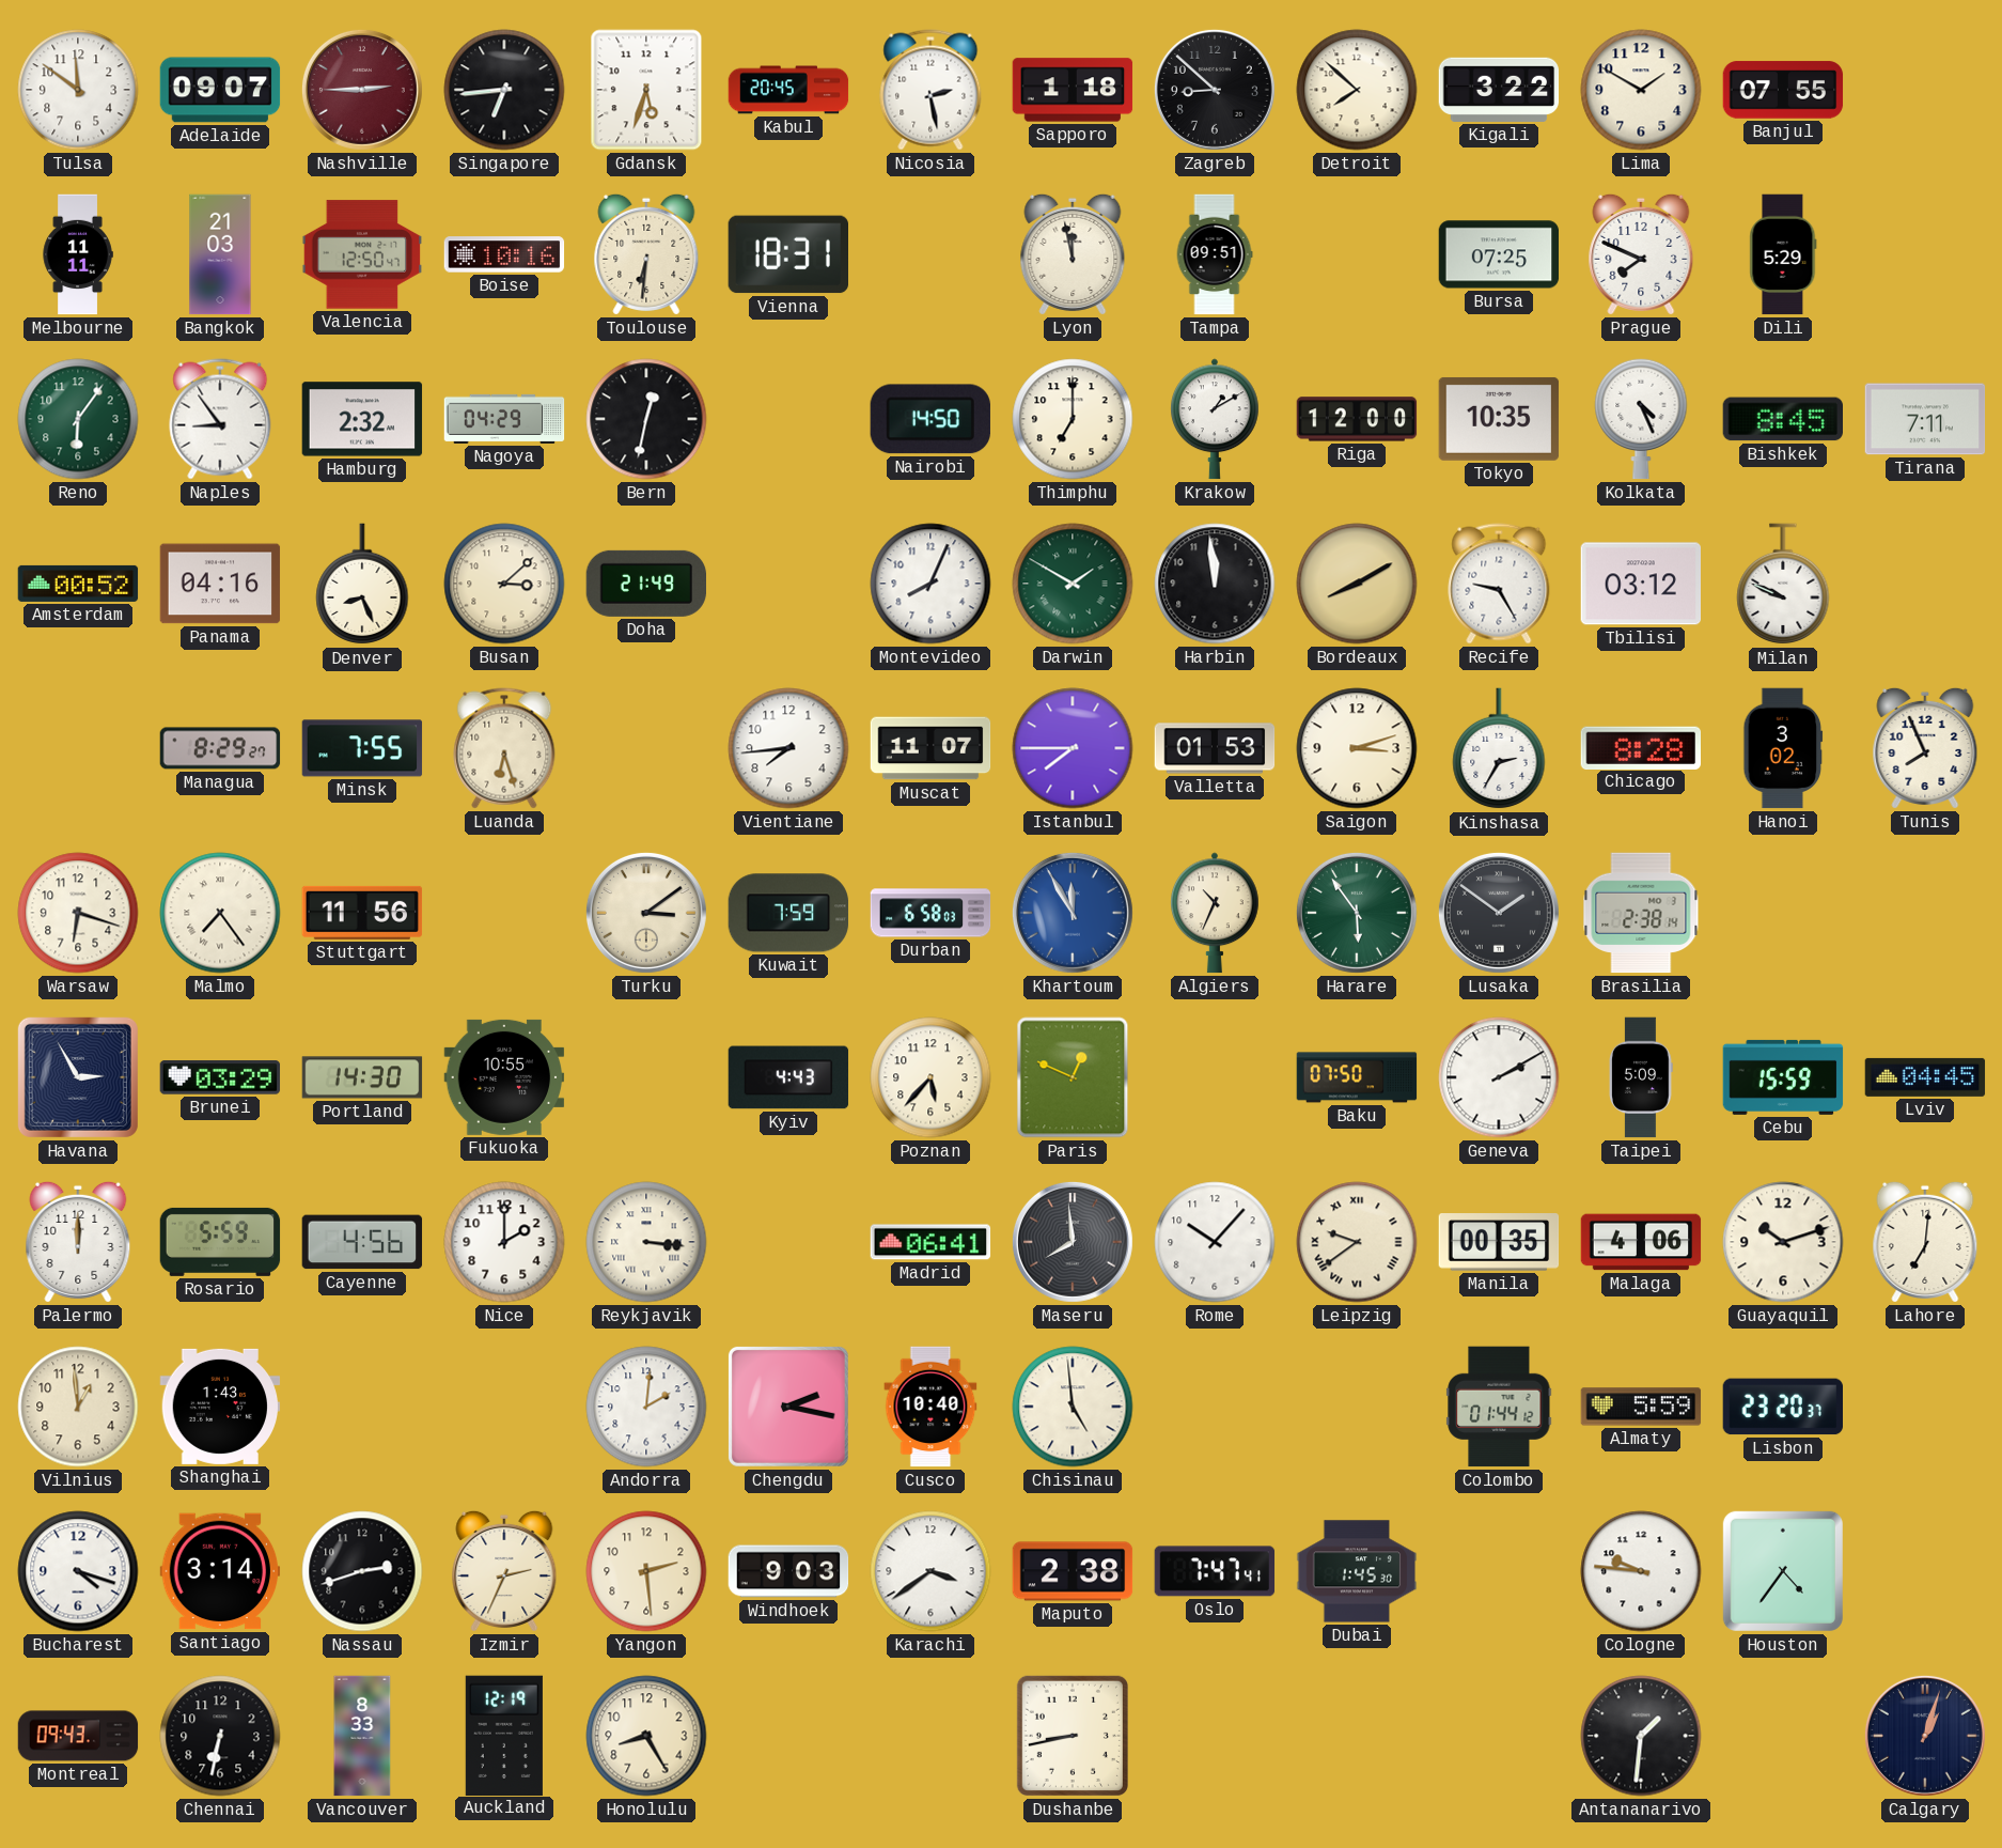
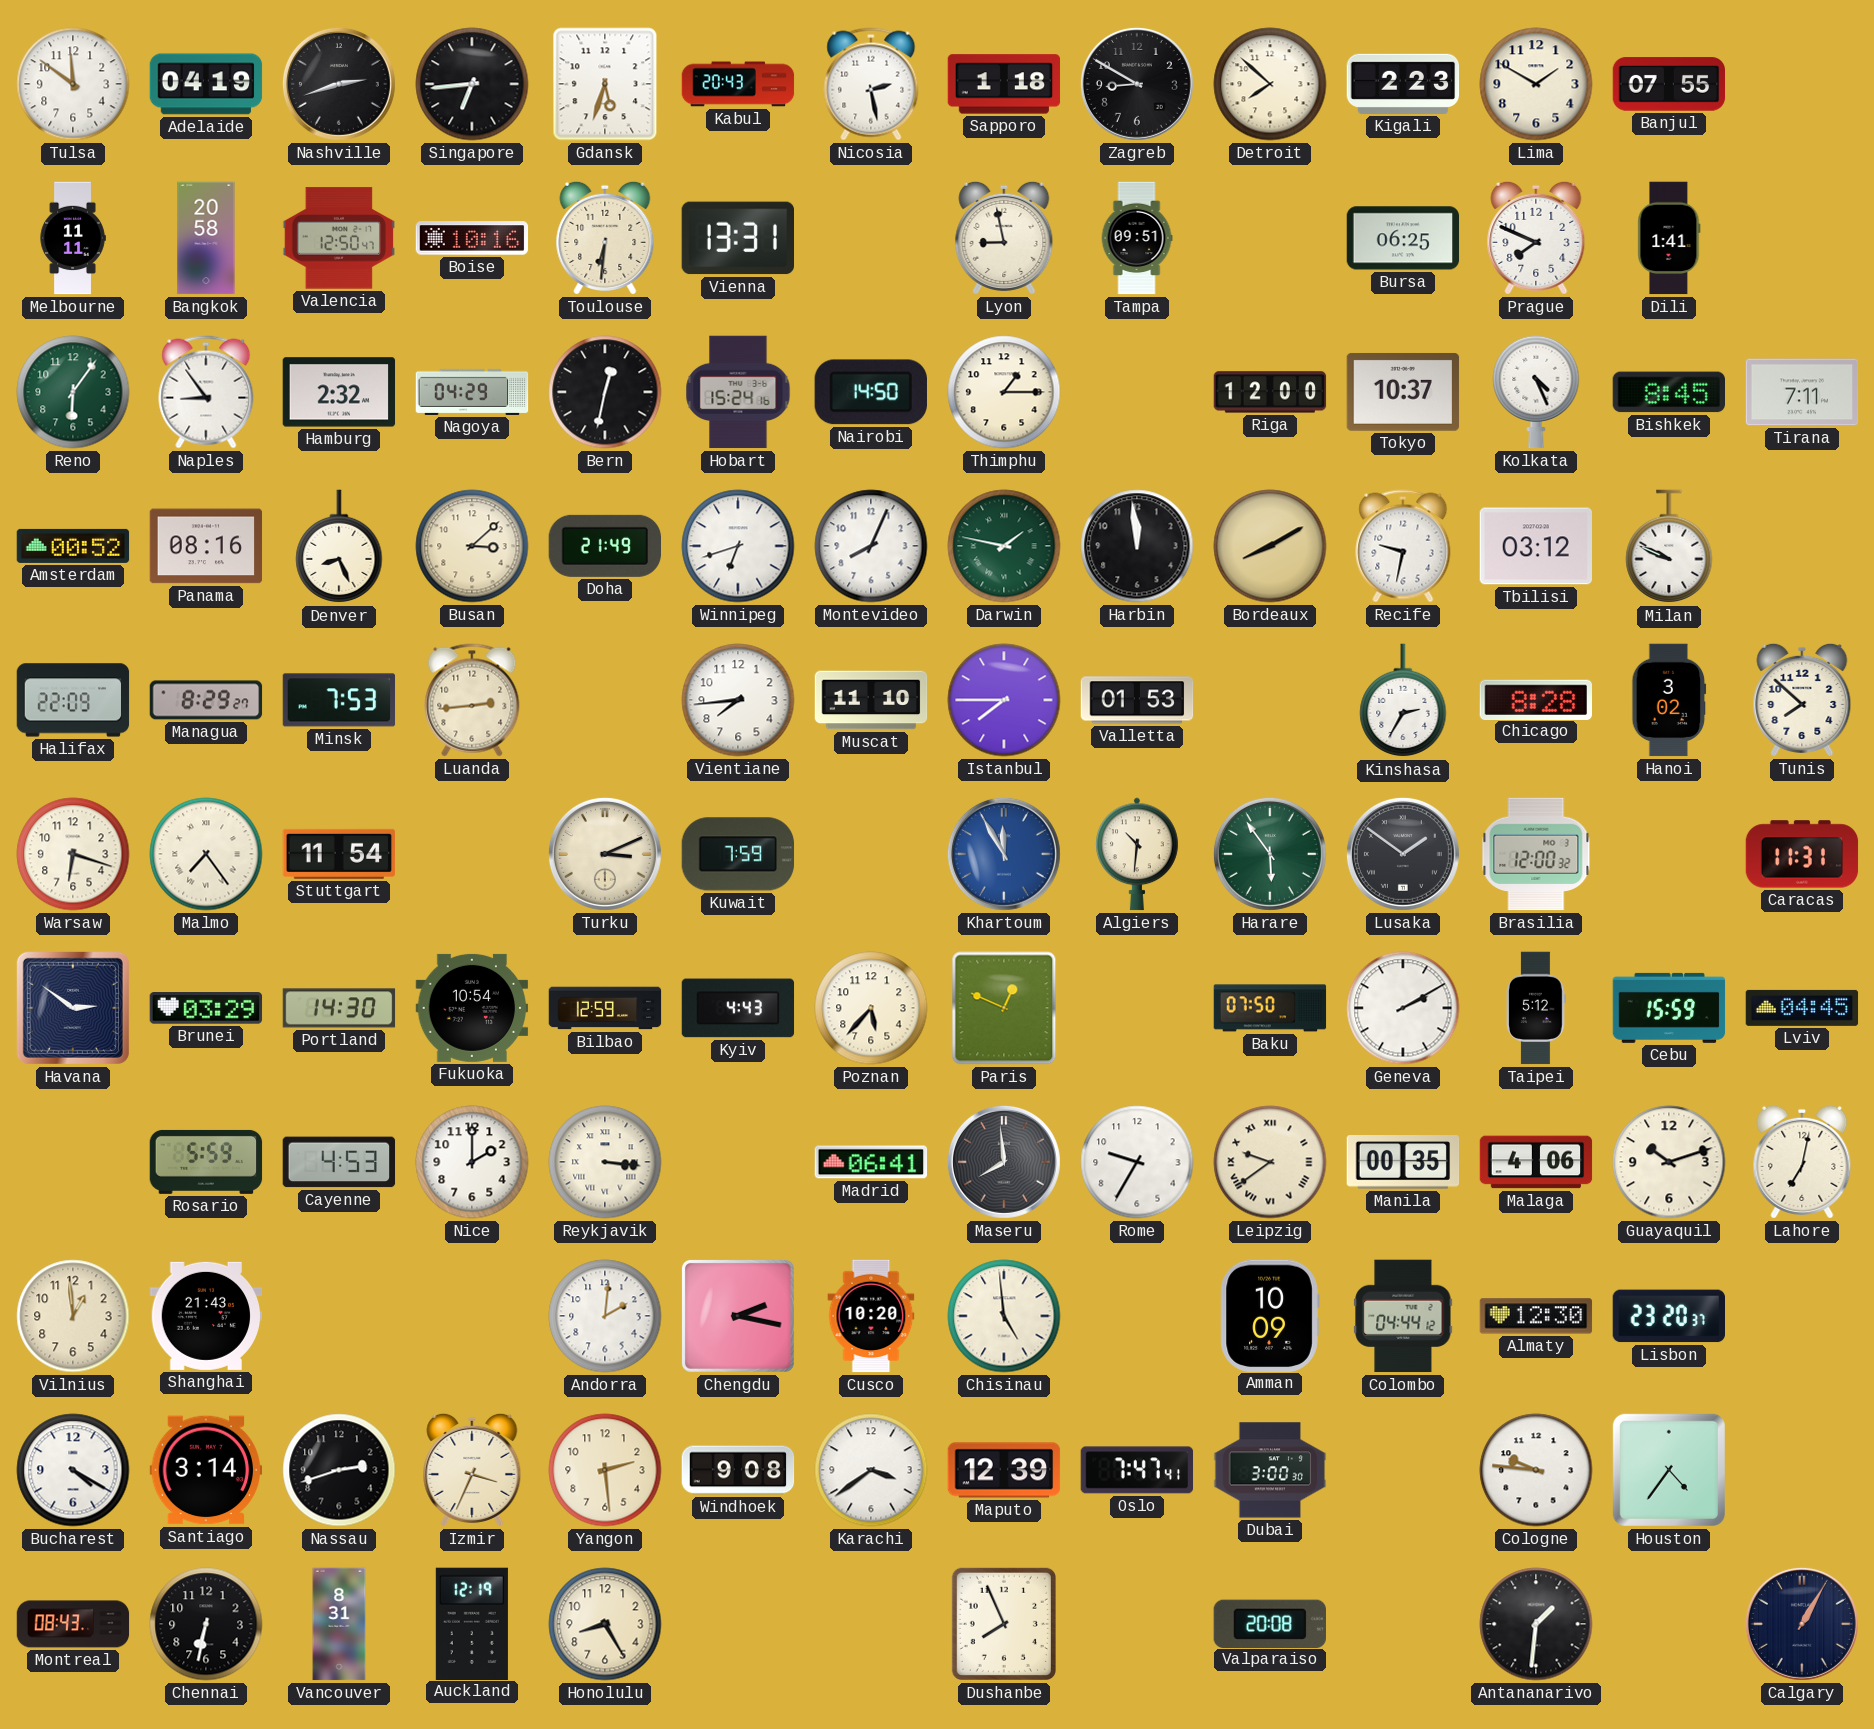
Adelaide: 09:07 -> 04:19
Nashville: 2:45 -> 2:42
Nashville dial: burgundy -> black
Kabul: 20:45 -> 20:43
Zagreb: 8:52 -> 8:50
Kigali: 3:22 -> 2:23
Bangkok: 21:03 -> 20:58
Vienna: 18:31 -> 13:31
Lyon: 11:58 -> 8:58
Bursa: 07:25 -> 06:25
Dili: 5:29 -> 1:41
Hobart: none -> 15:24
Thimphu: 7:00 -> 1:15
Krakow: 1:10 -> none
Tokyo: 10:35 -> 10:37
Panama: 04:16 -> 08:16
Winnipeg: none -> 6:42
Darwin: 1:50 -> 1:47
Recife: 9:25 -> 9:32
Halifax: none -> 22:09
Minsk: 7:55 -> 7:53
Luanda: 6:27 -> 2:44
Muscat: 11:07 -> 11:10
Saigon: 3:12 -> none
Tunis: 7:56 -> 7:52
Stuttgart: 11:56 -> 11:54
Turku: 3:09 -> 3:11
Durban: 6:58 -> none
Algiers: 10:34 -> 10:31
Brasilia: 2:38 -> 12:00
Caracas: none -> 11:31
Havana: 2:55 -> 2:51
Fukuoka: 10:55 -> 10:54
Bilbao: none -> 12:59
Taipei: 5:09 -> 5:12
Palermo: 12:00 -> none
Cayenne: 4:56 -> 4:53
Rome: 10:07 -> 9:35
Lahore: 7:01 -> 7:02
Shanghai: 1:43 -> 21:43
Cusco: 10:40 -> 10:20
Amman: none -> 10:09
Colombo: 01:44 -> 04:44
Almaty: 5:59 -> 12:30
Bucharest: 4:18 -> 4:20
Izmir: 2:34 -> 3:34
Windhoek: 9:03 -> 9:08
Maputo: 2:38 -> 12:39
Dubai: 1:45 -> 3:00
Montreal: 09:43 -> 08:43
Vancouver: 8:33 -> 8:31
Dushanbe: 8:43 -> 7:56
Valparaiso: none -> 20:08
Calgary: 1:03 -> 1:05
